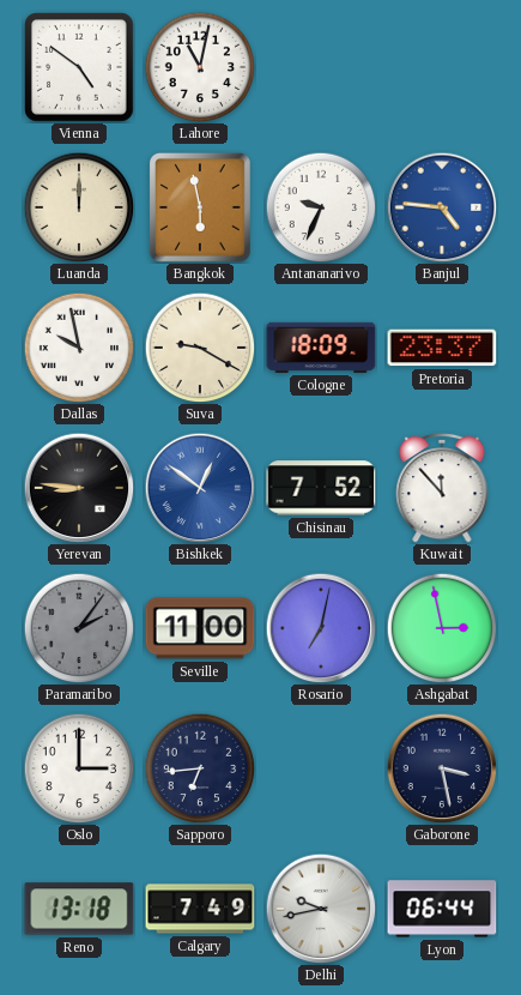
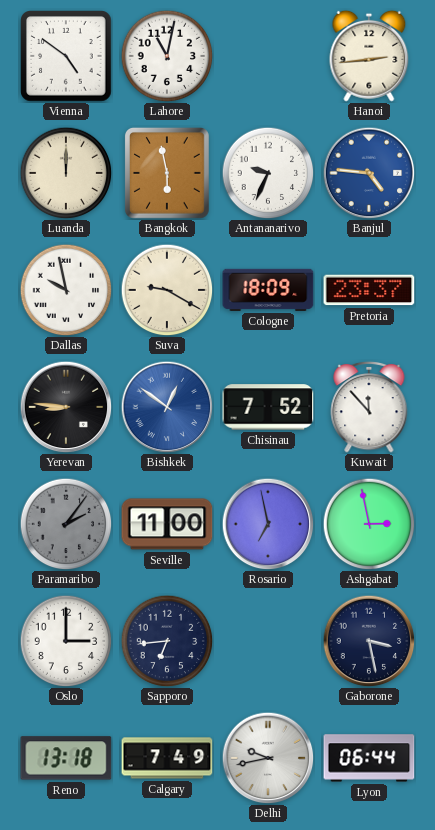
Hanoi: none -> 2:44
Rosario: 7:02 -> 6:58
